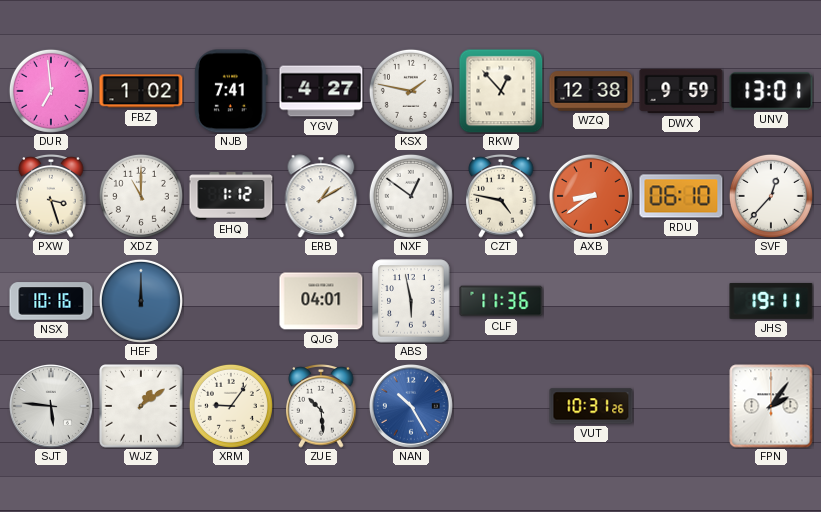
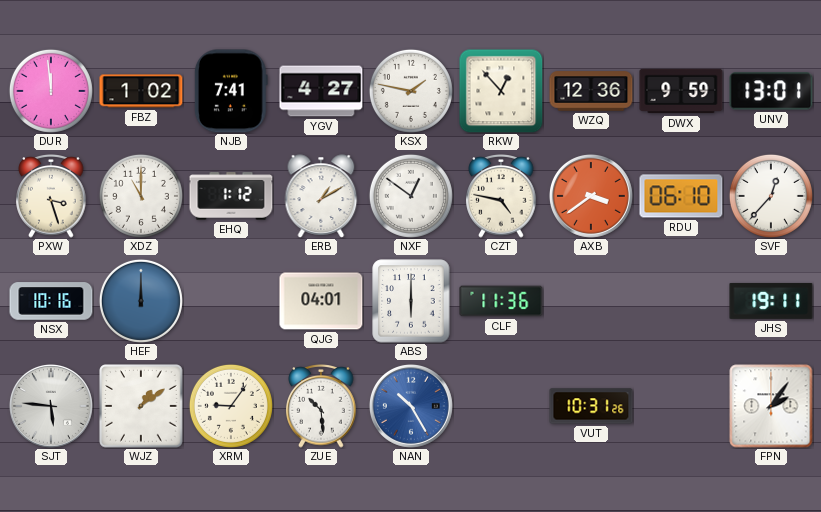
DUR: 6:59 -> 11:59
WZQ: 12:38 -> 12:36
AXB: 8:39 -> 3:39
ABS: 5:58 -> 6:00
